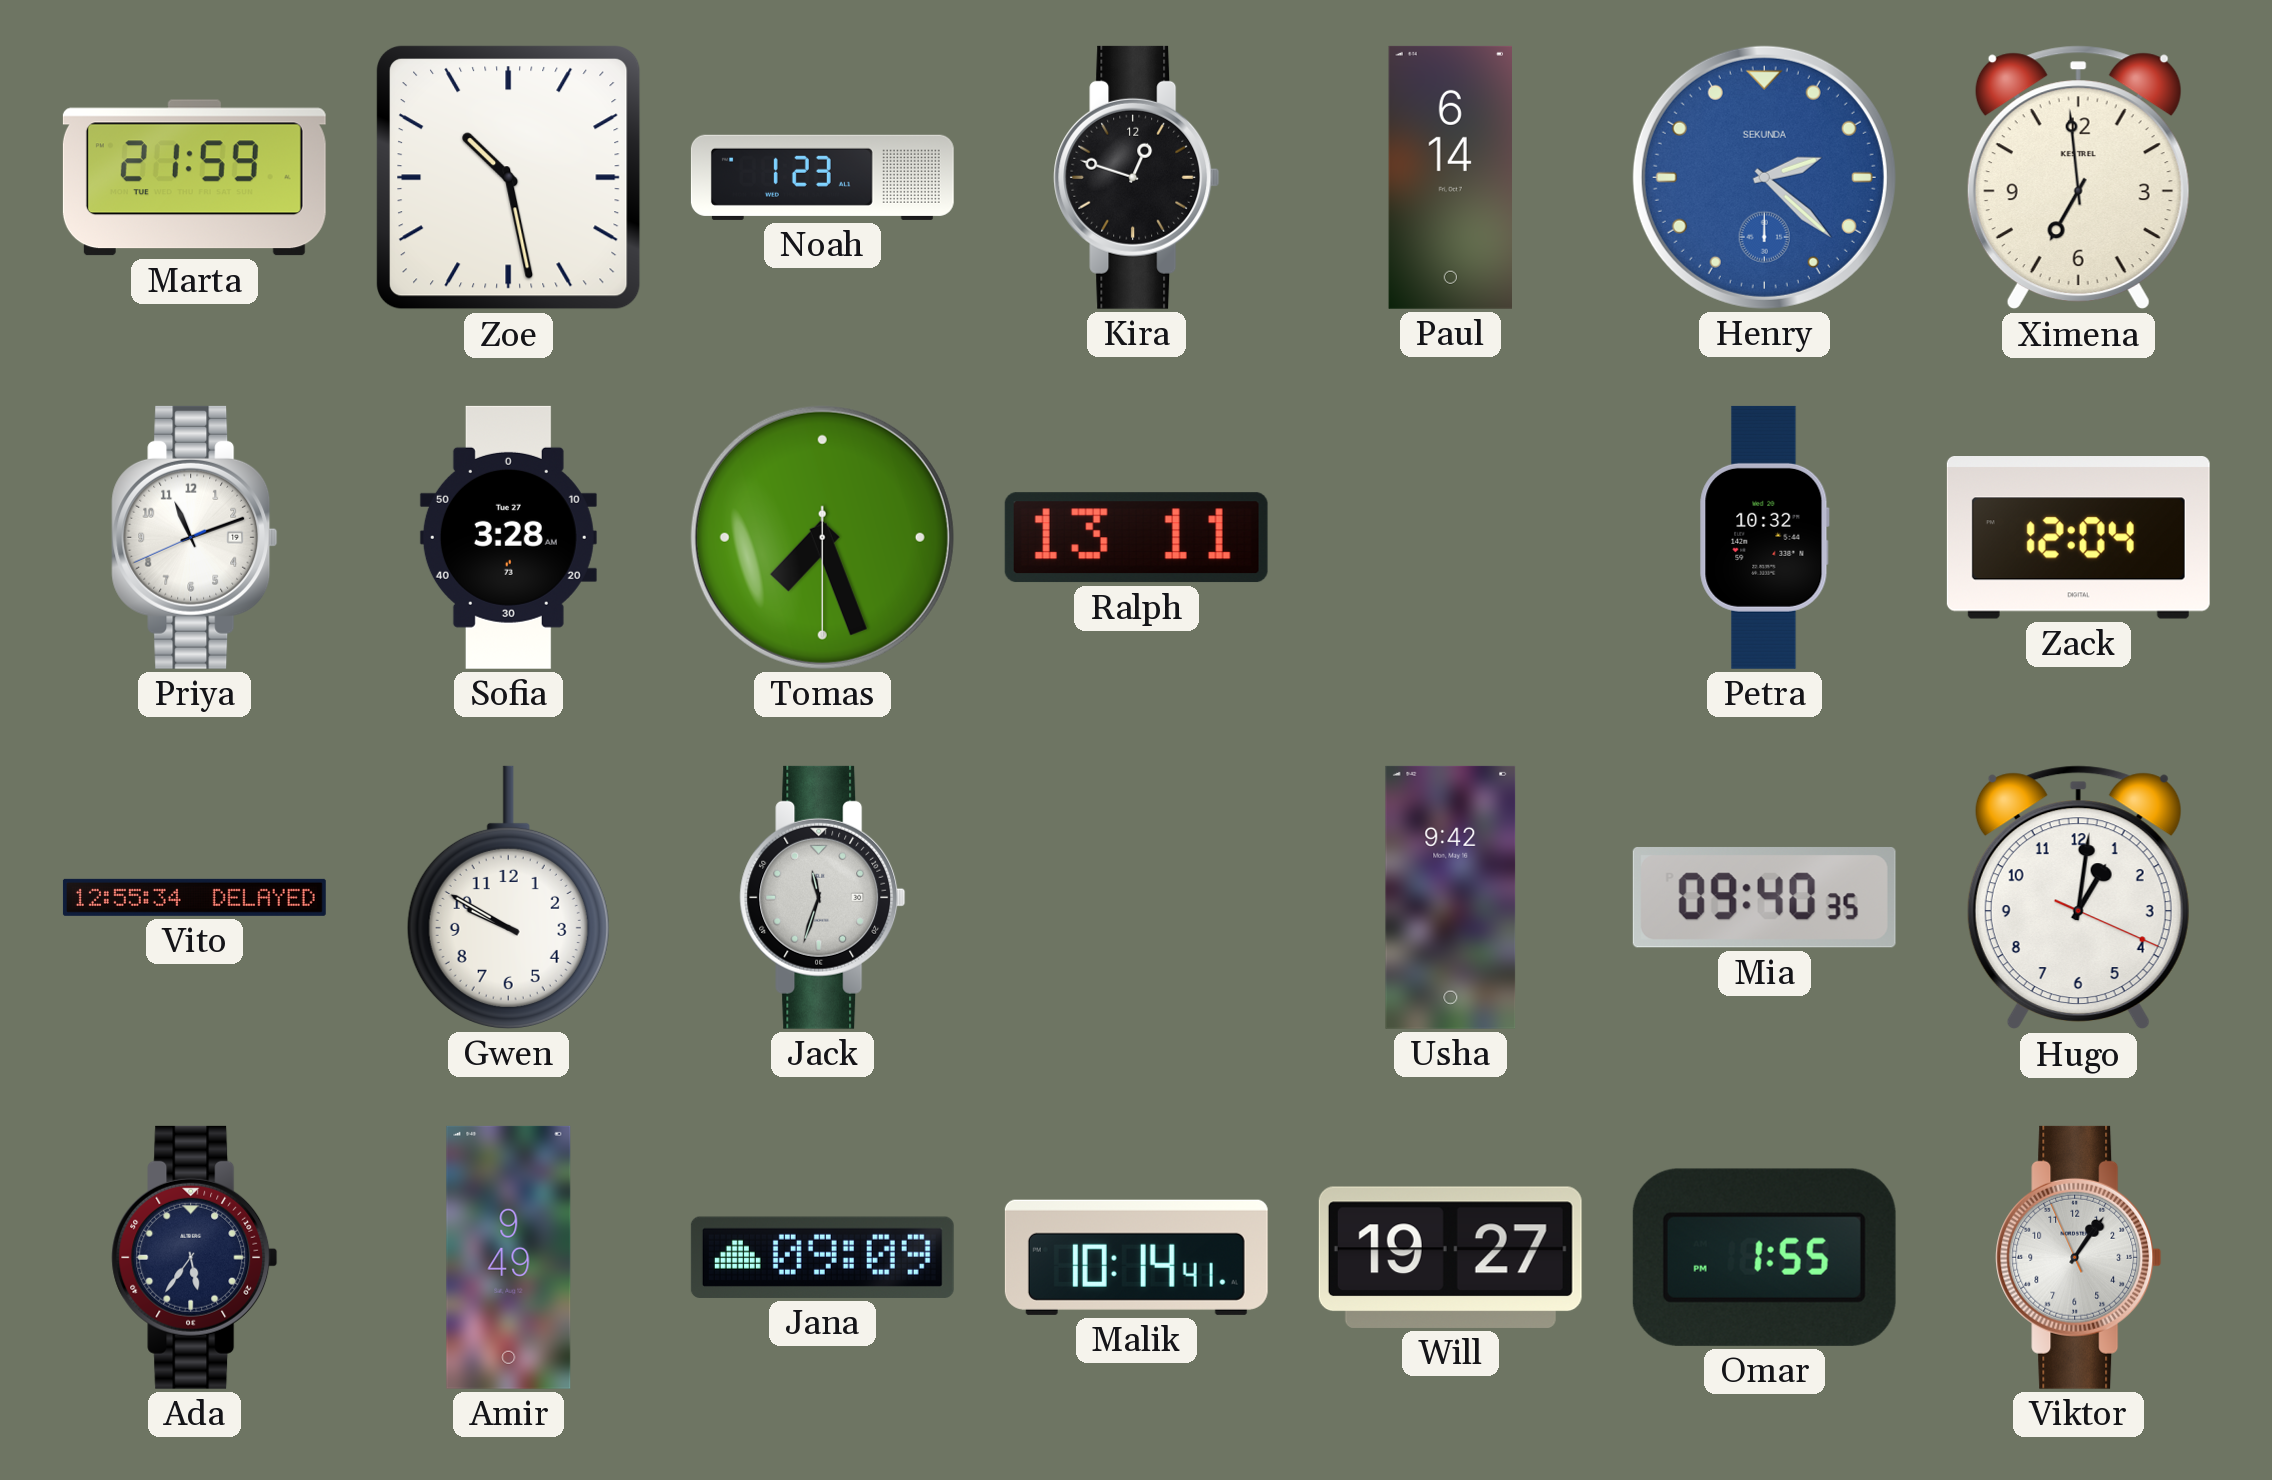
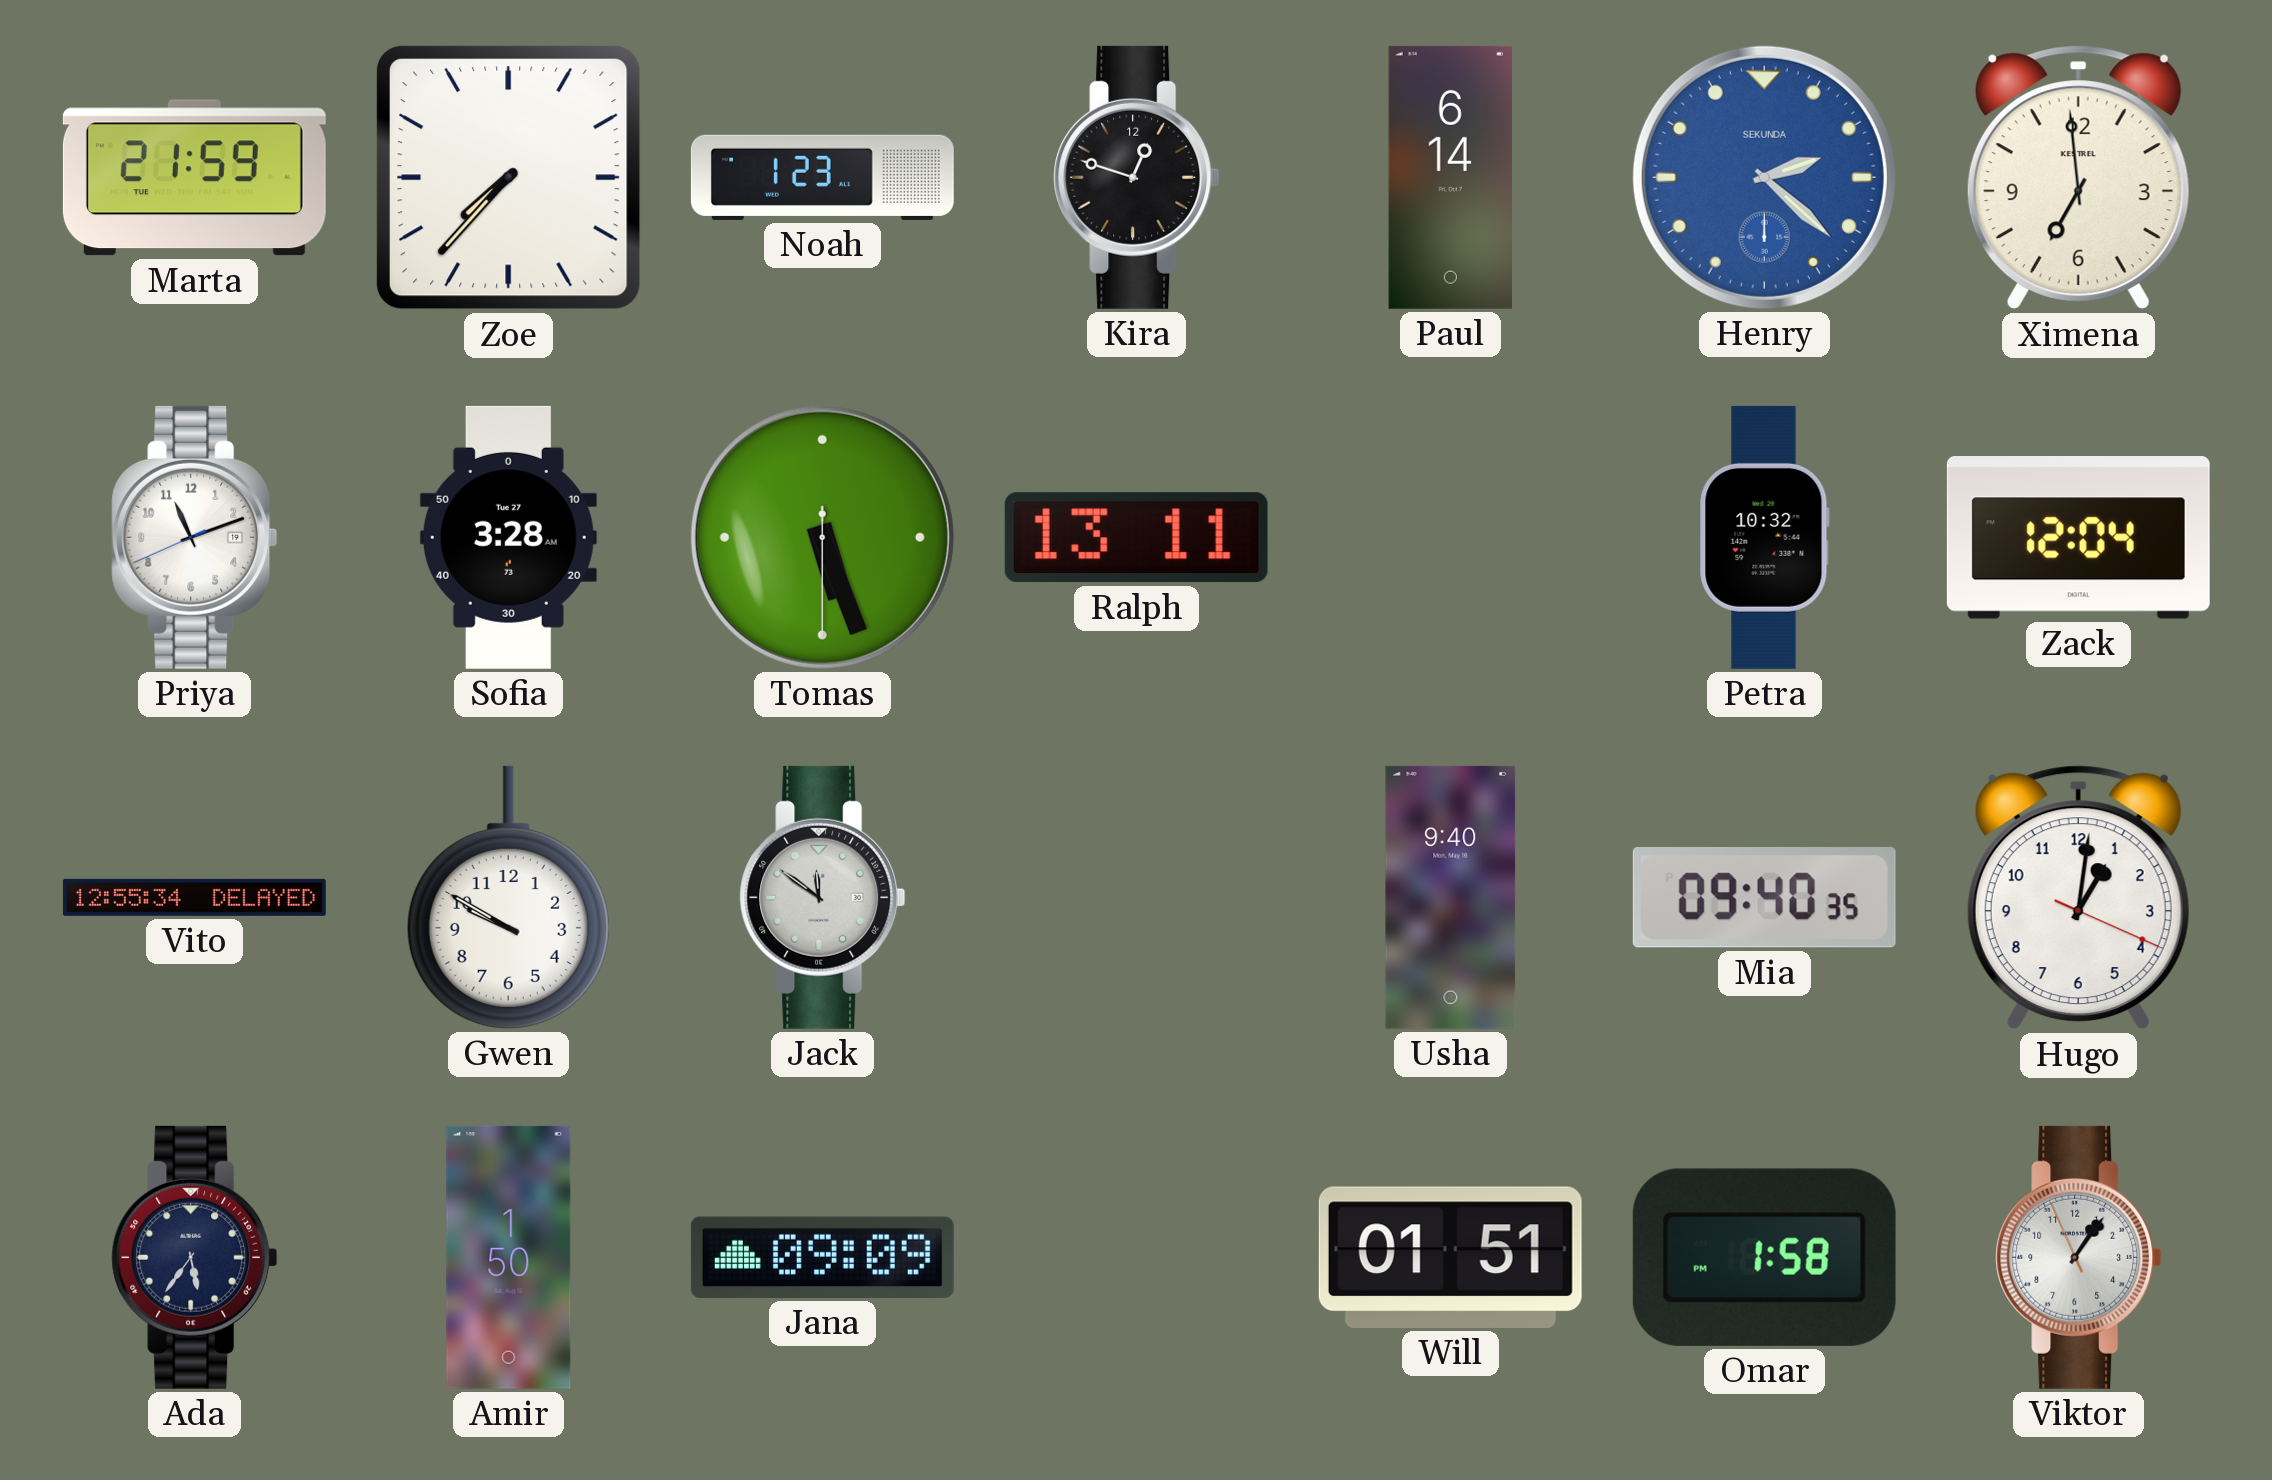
Zoe: 10:28 -> 7:37
Tomas: 7:26 -> 5:26
Jack: 11:33 -> 11:51
Usha: 9:42 -> 9:40
Amir: 9:49 -> 1:50
Malik: 10:14 -> none
Will: 19:27 -> 01:51
Omar: 1:55 -> 1:58
